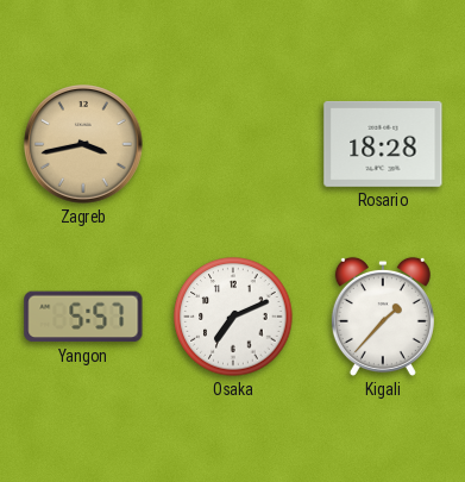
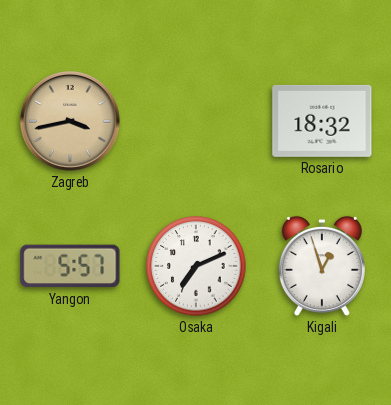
Rosario: 18:28 -> 18:32
Kigali: 1:37 -> 12:57
